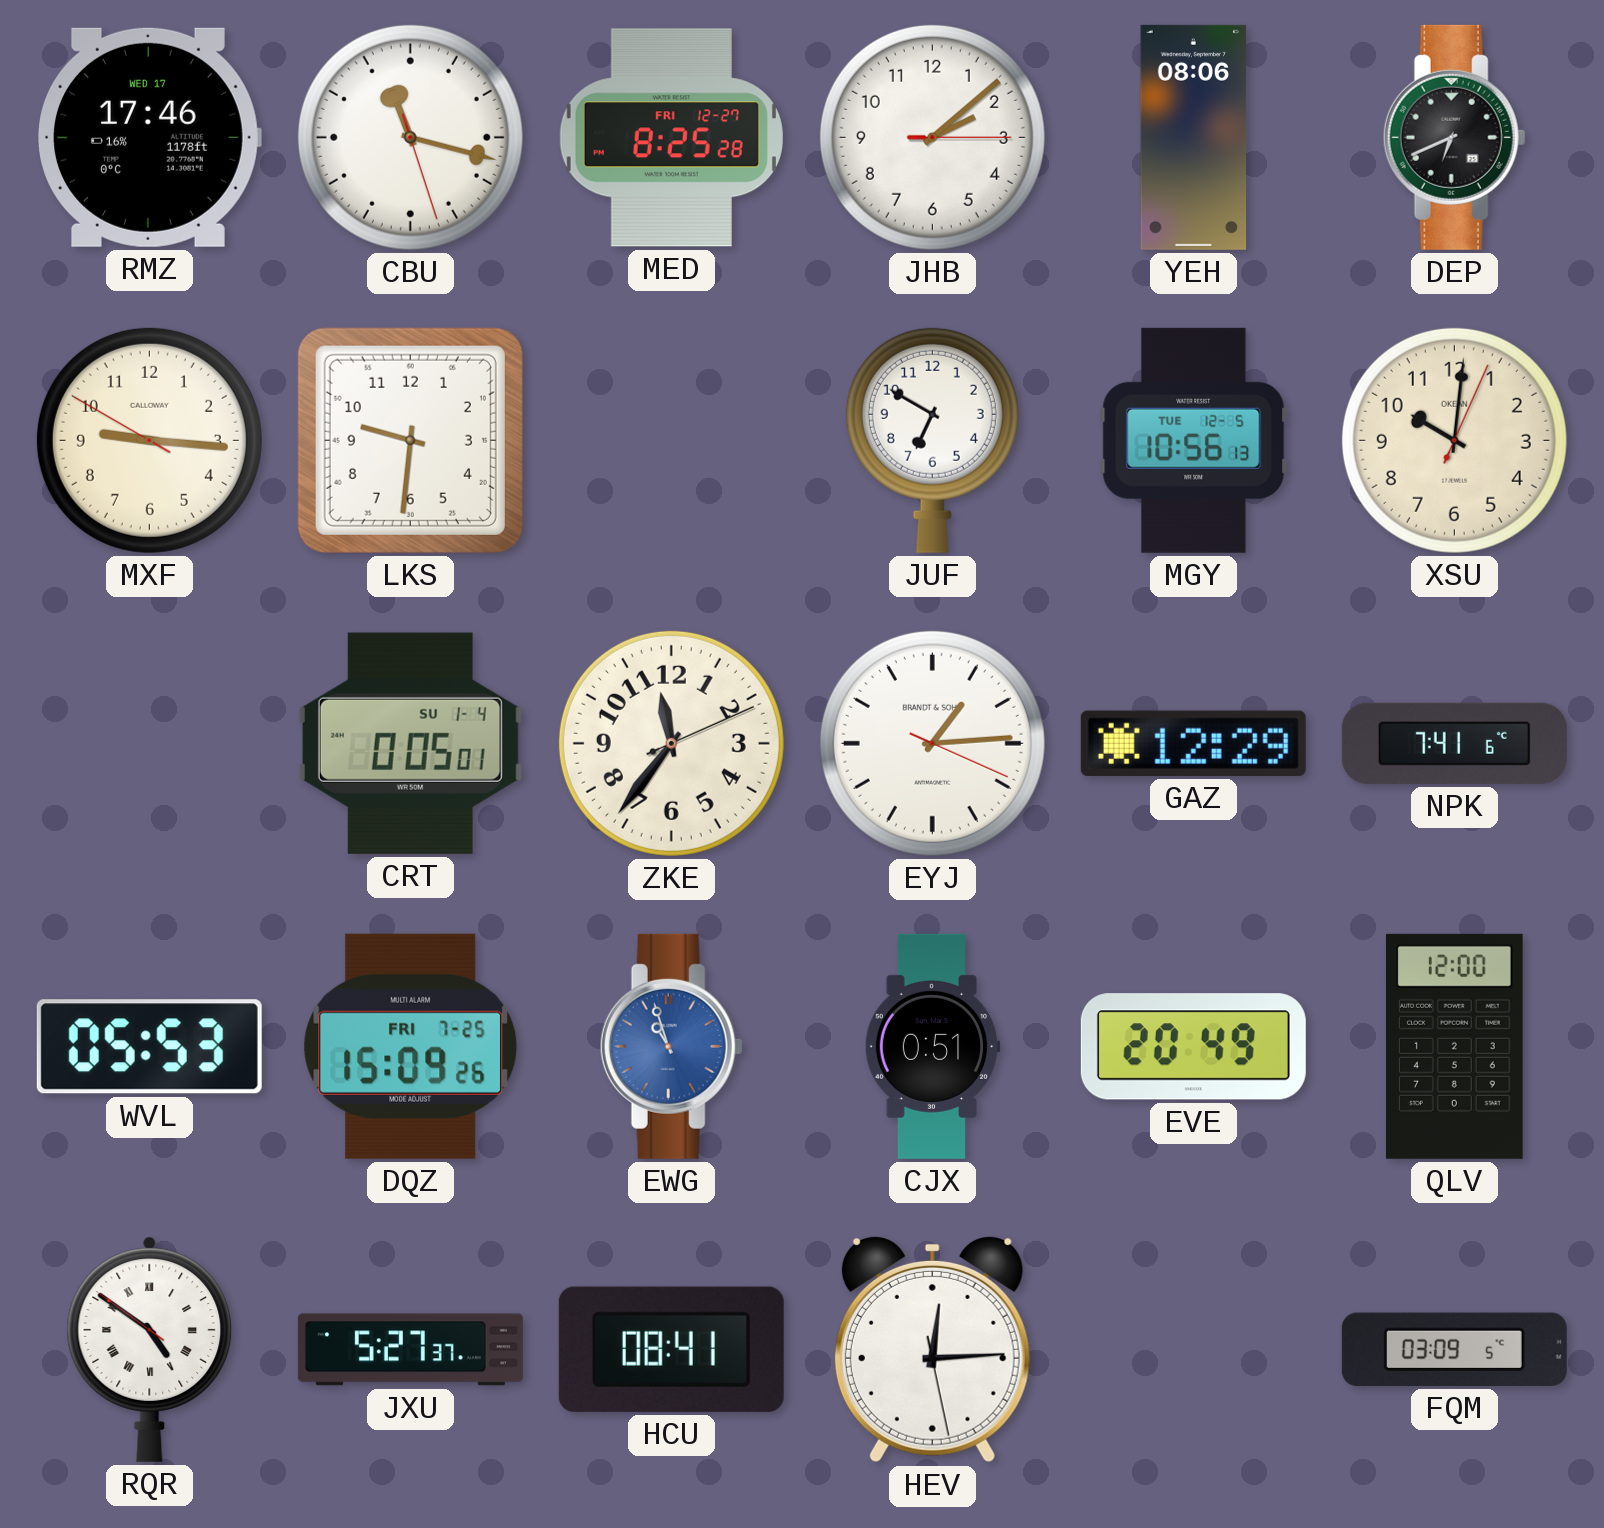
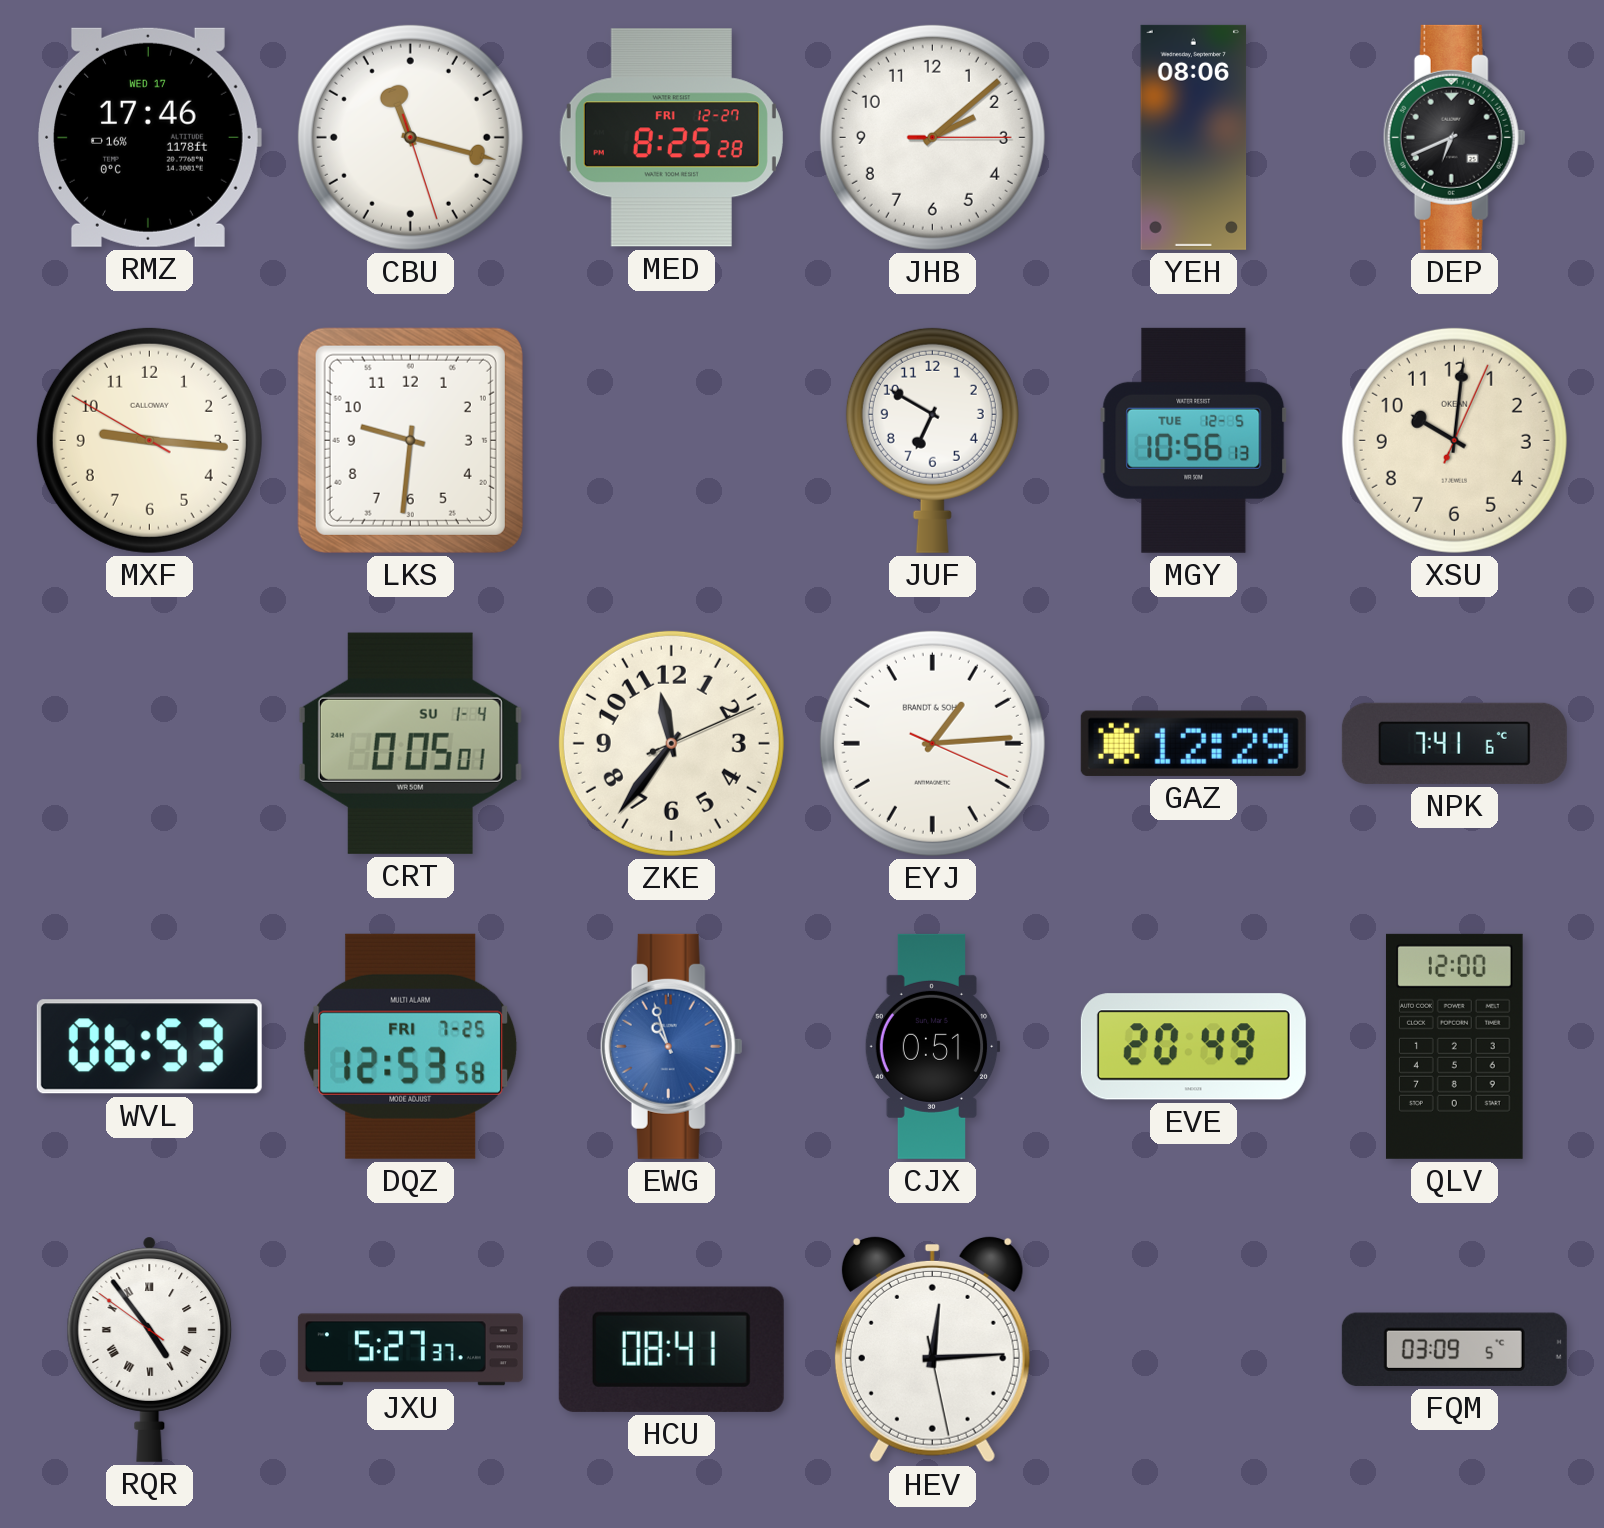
WVL: 05:53 -> 06:53
DQZ: 15:09 -> 12:53
RQR: 4:50 -> 4:53
